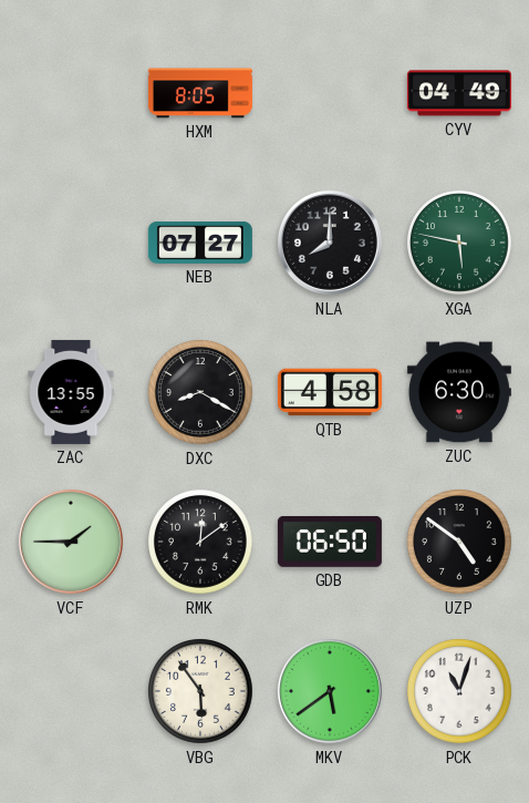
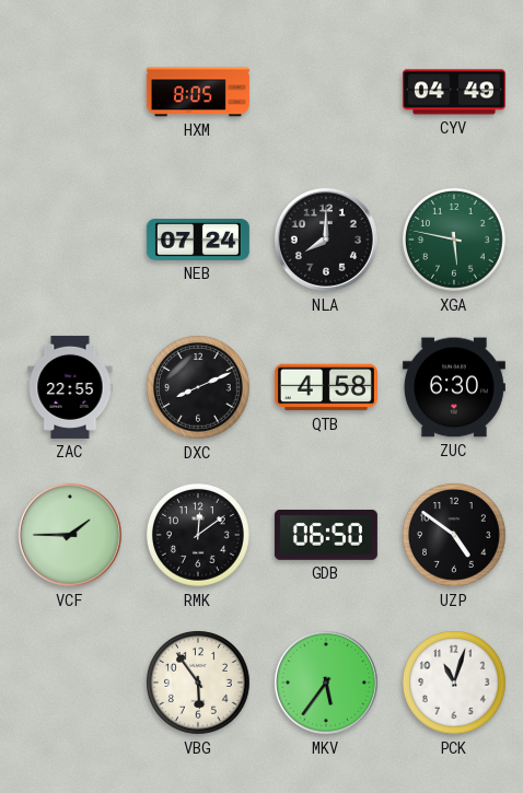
NEB: 07:27 -> 07:24
ZAC: 13:55 -> 22:55
DXC: 8:20 -> 8:11
MKV: 5:39 -> 5:36
